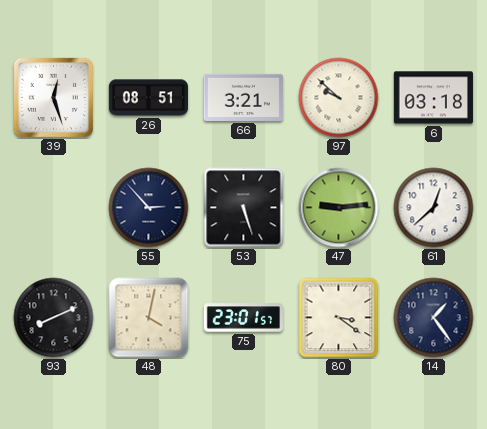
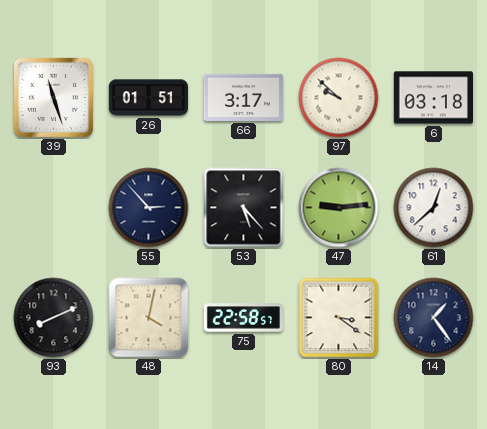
39: 12:27 -> 11:27
26: 08:51 -> 01:51
66: 3:21 -> 3:17
53: 5:27 -> 5:23
75: 23:01 -> 22:58
